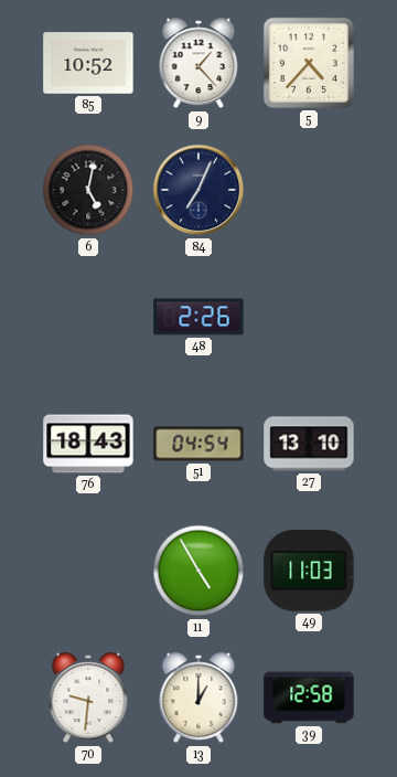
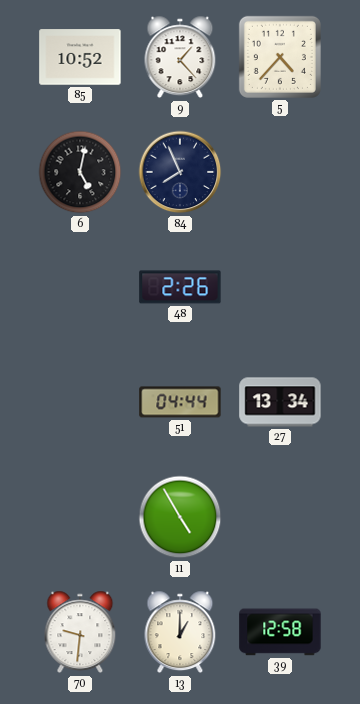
84: 7:04 -> 7:56
76: 18:43 -> none
51: 04:54 -> 04:44
27: 13:10 -> 13:34
49: 11:03 -> none
